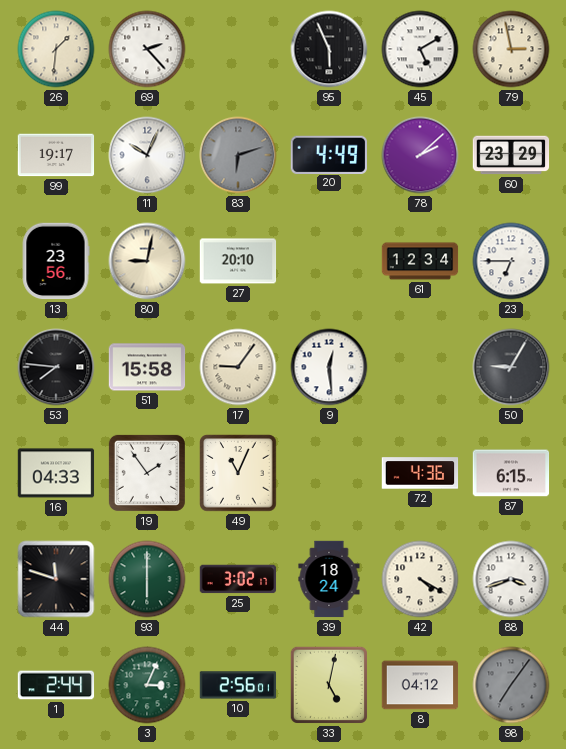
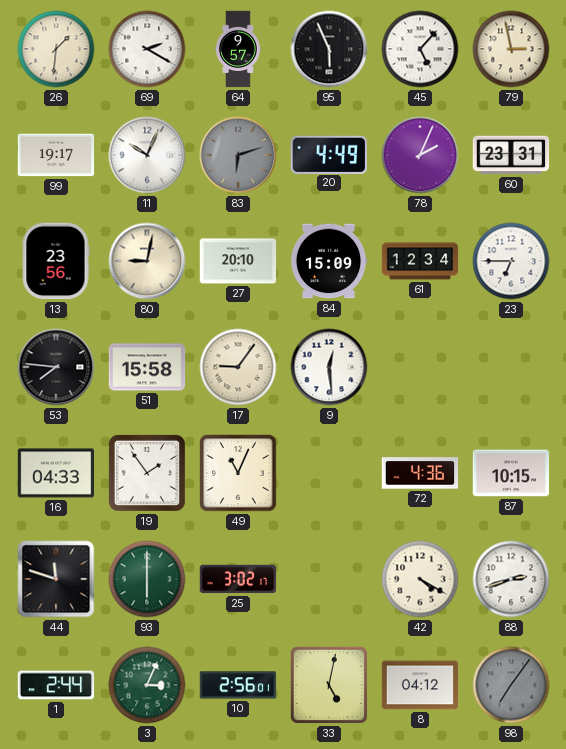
69: 2:23 -> 2:20
64: none -> 9:57
45: 5:10 -> 5:07
78: 2:08 -> 2:04
60: 23:29 -> 23:31
84: none -> 15:09
50: 9:05 -> none
87: 6:15 -> 10:15
39: 18:24 -> none
88: 3:42 -> 2:42
